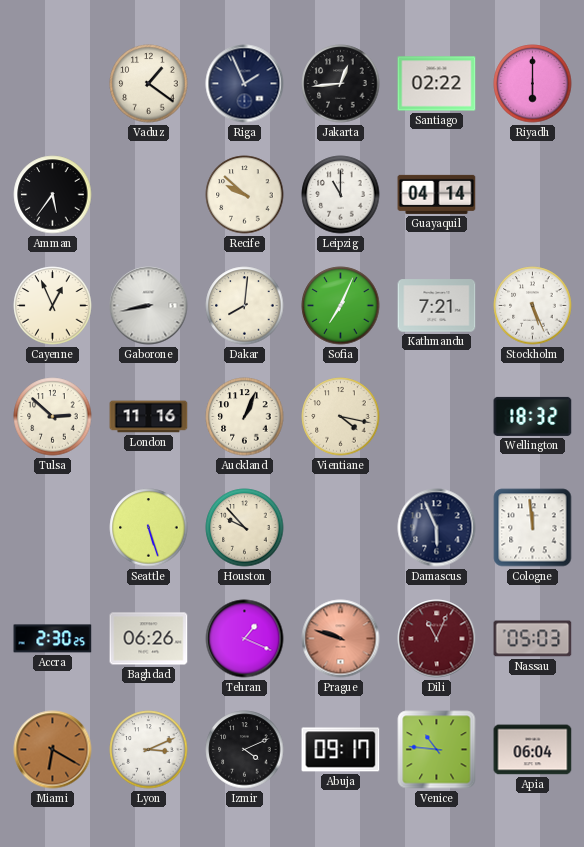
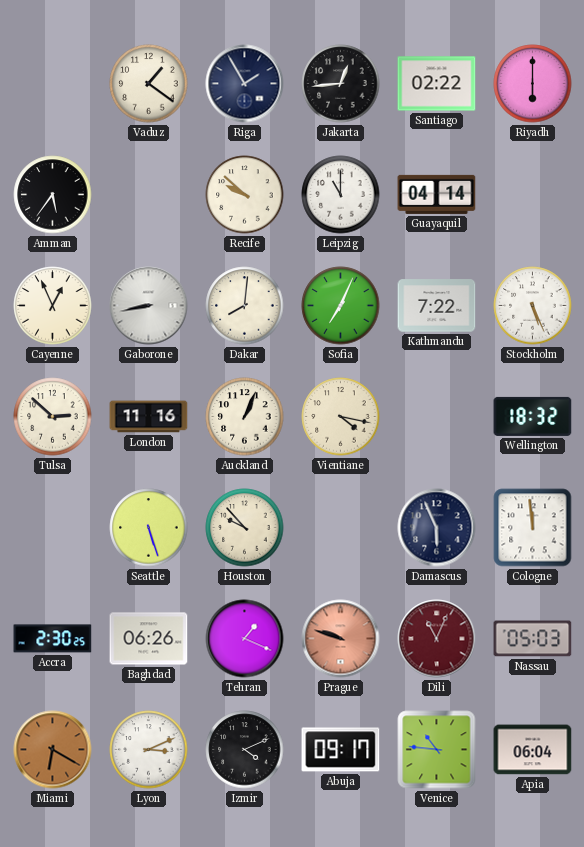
Riga: 1:56 -> 1:55
Kathmandu: 7:21 -> 7:22
